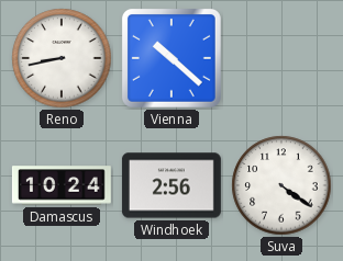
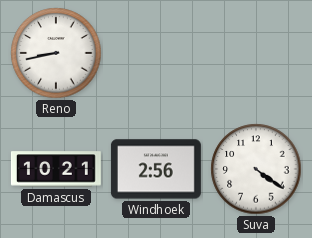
Vienna: 10:22 -> none
Damascus: 10:24 -> 10:21
